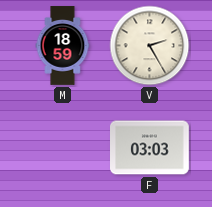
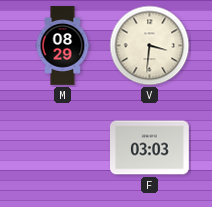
M: 18:59 -> 08:29
V: 2:25 -> 3:31
